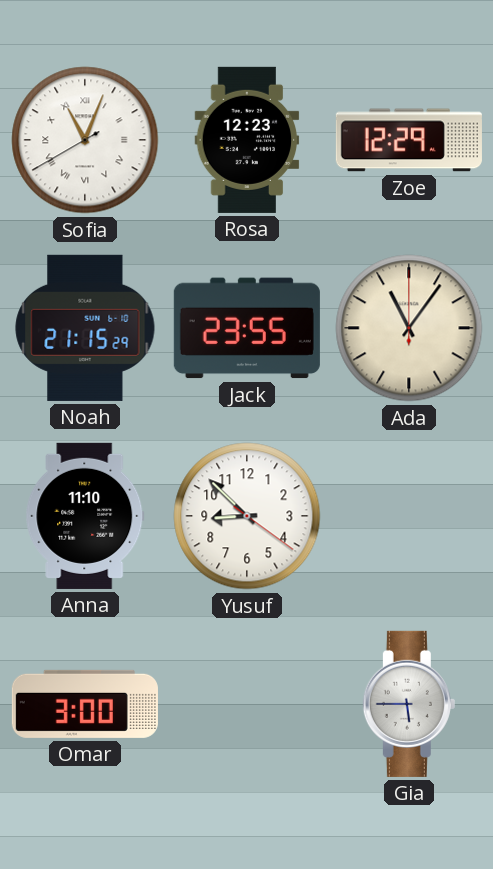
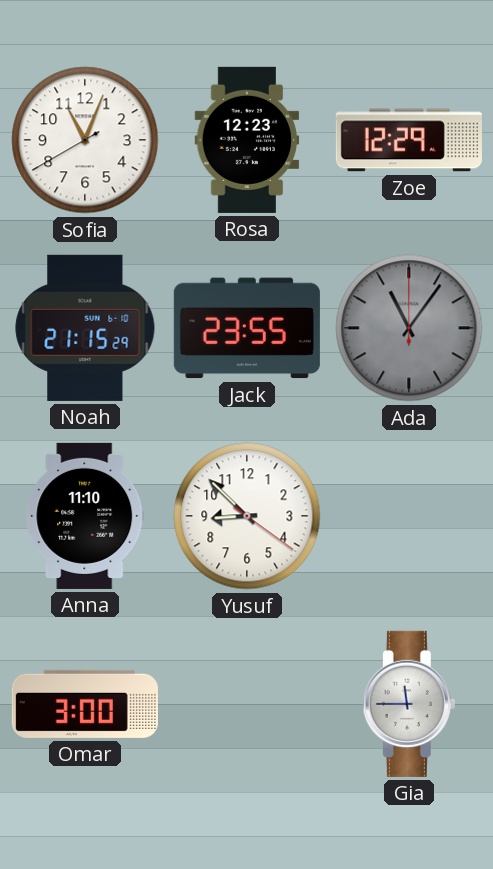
Sofia numerals: Roman -> Arabic
Ada dial: cream -> grey
Gia: 5:45 -> 11:45
